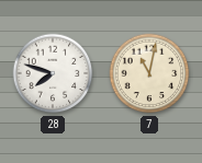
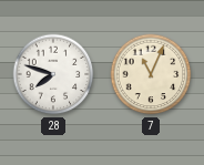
7: 11:02 -> 11:04
